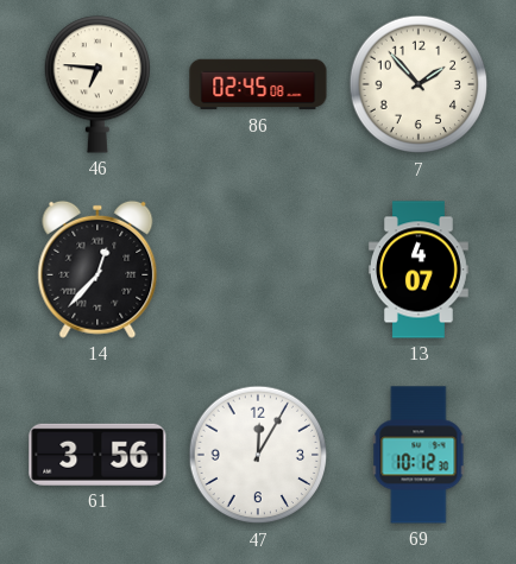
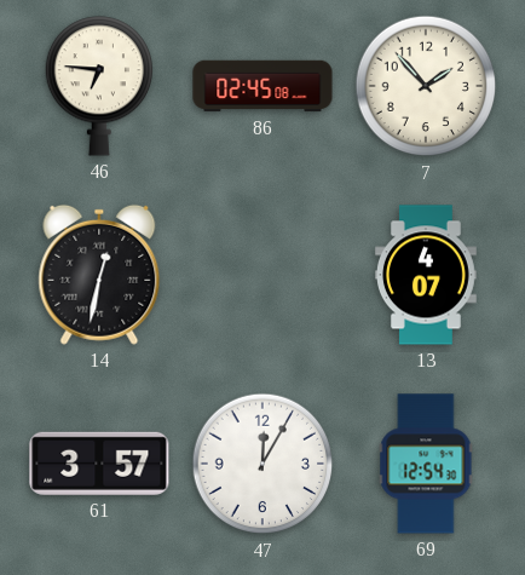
14: 12:37 -> 12:32
61: 3:56 -> 3:57
69: 10:12 -> 12:54
